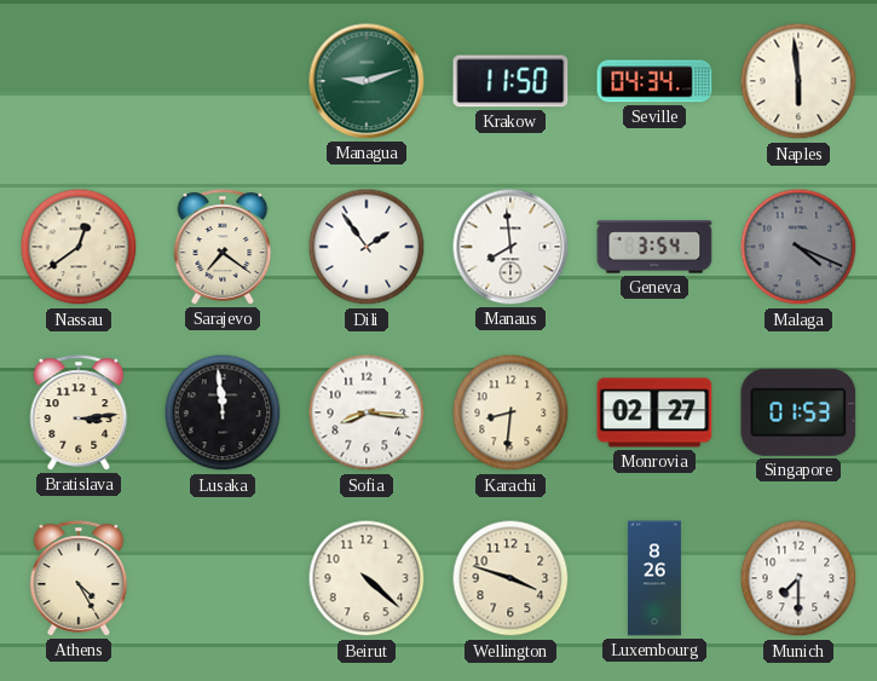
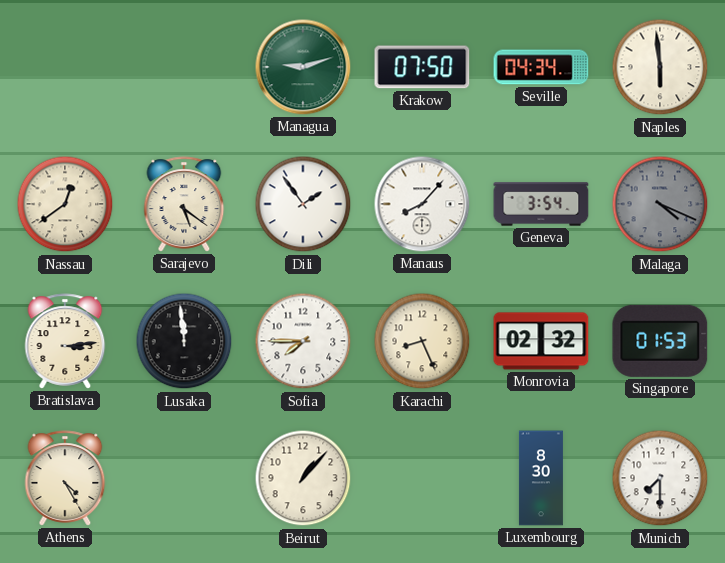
Krakow: 11:50 -> 07:50
Sarajevo: 7:21 -> 5:21
Manaus: 7:59 -> 8:07
Sofia: 8:16 -> 7:45
Karachi: 8:31 -> 8:26
Monrovia: 02:27 -> 02:32
Beirut: 4:22 -> 1:07
Wellington: 3:48 -> none
Luxembourg: 8:26 -> 8:30
